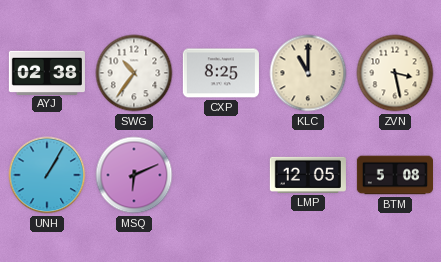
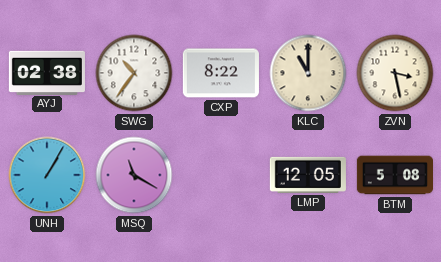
CXP: 8:25 -> 8:22
MSQ: 6:11 -> 11:20
